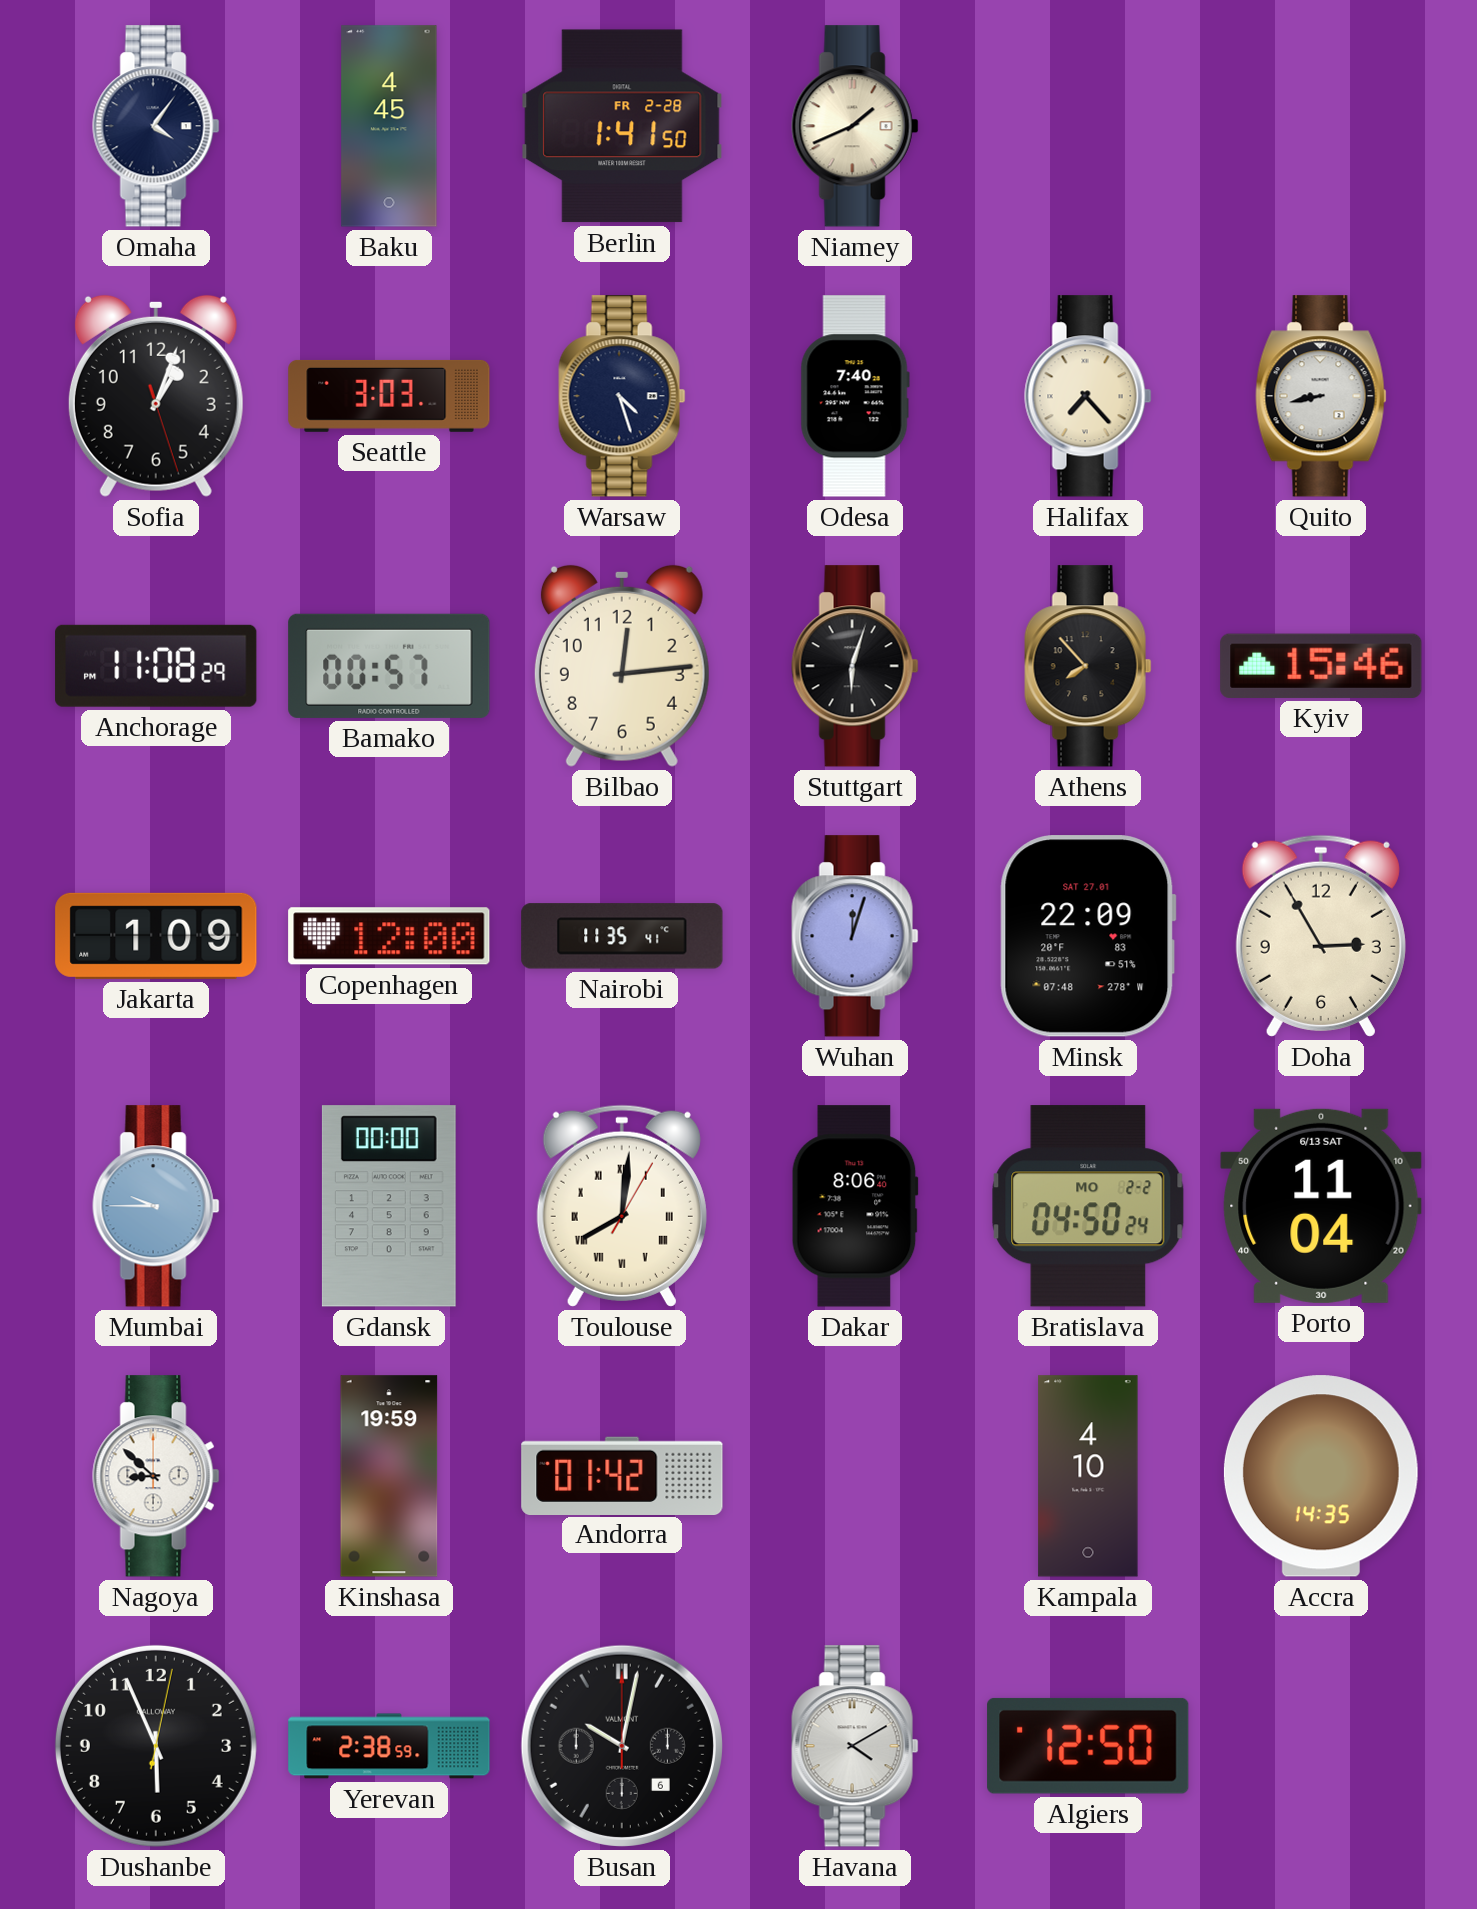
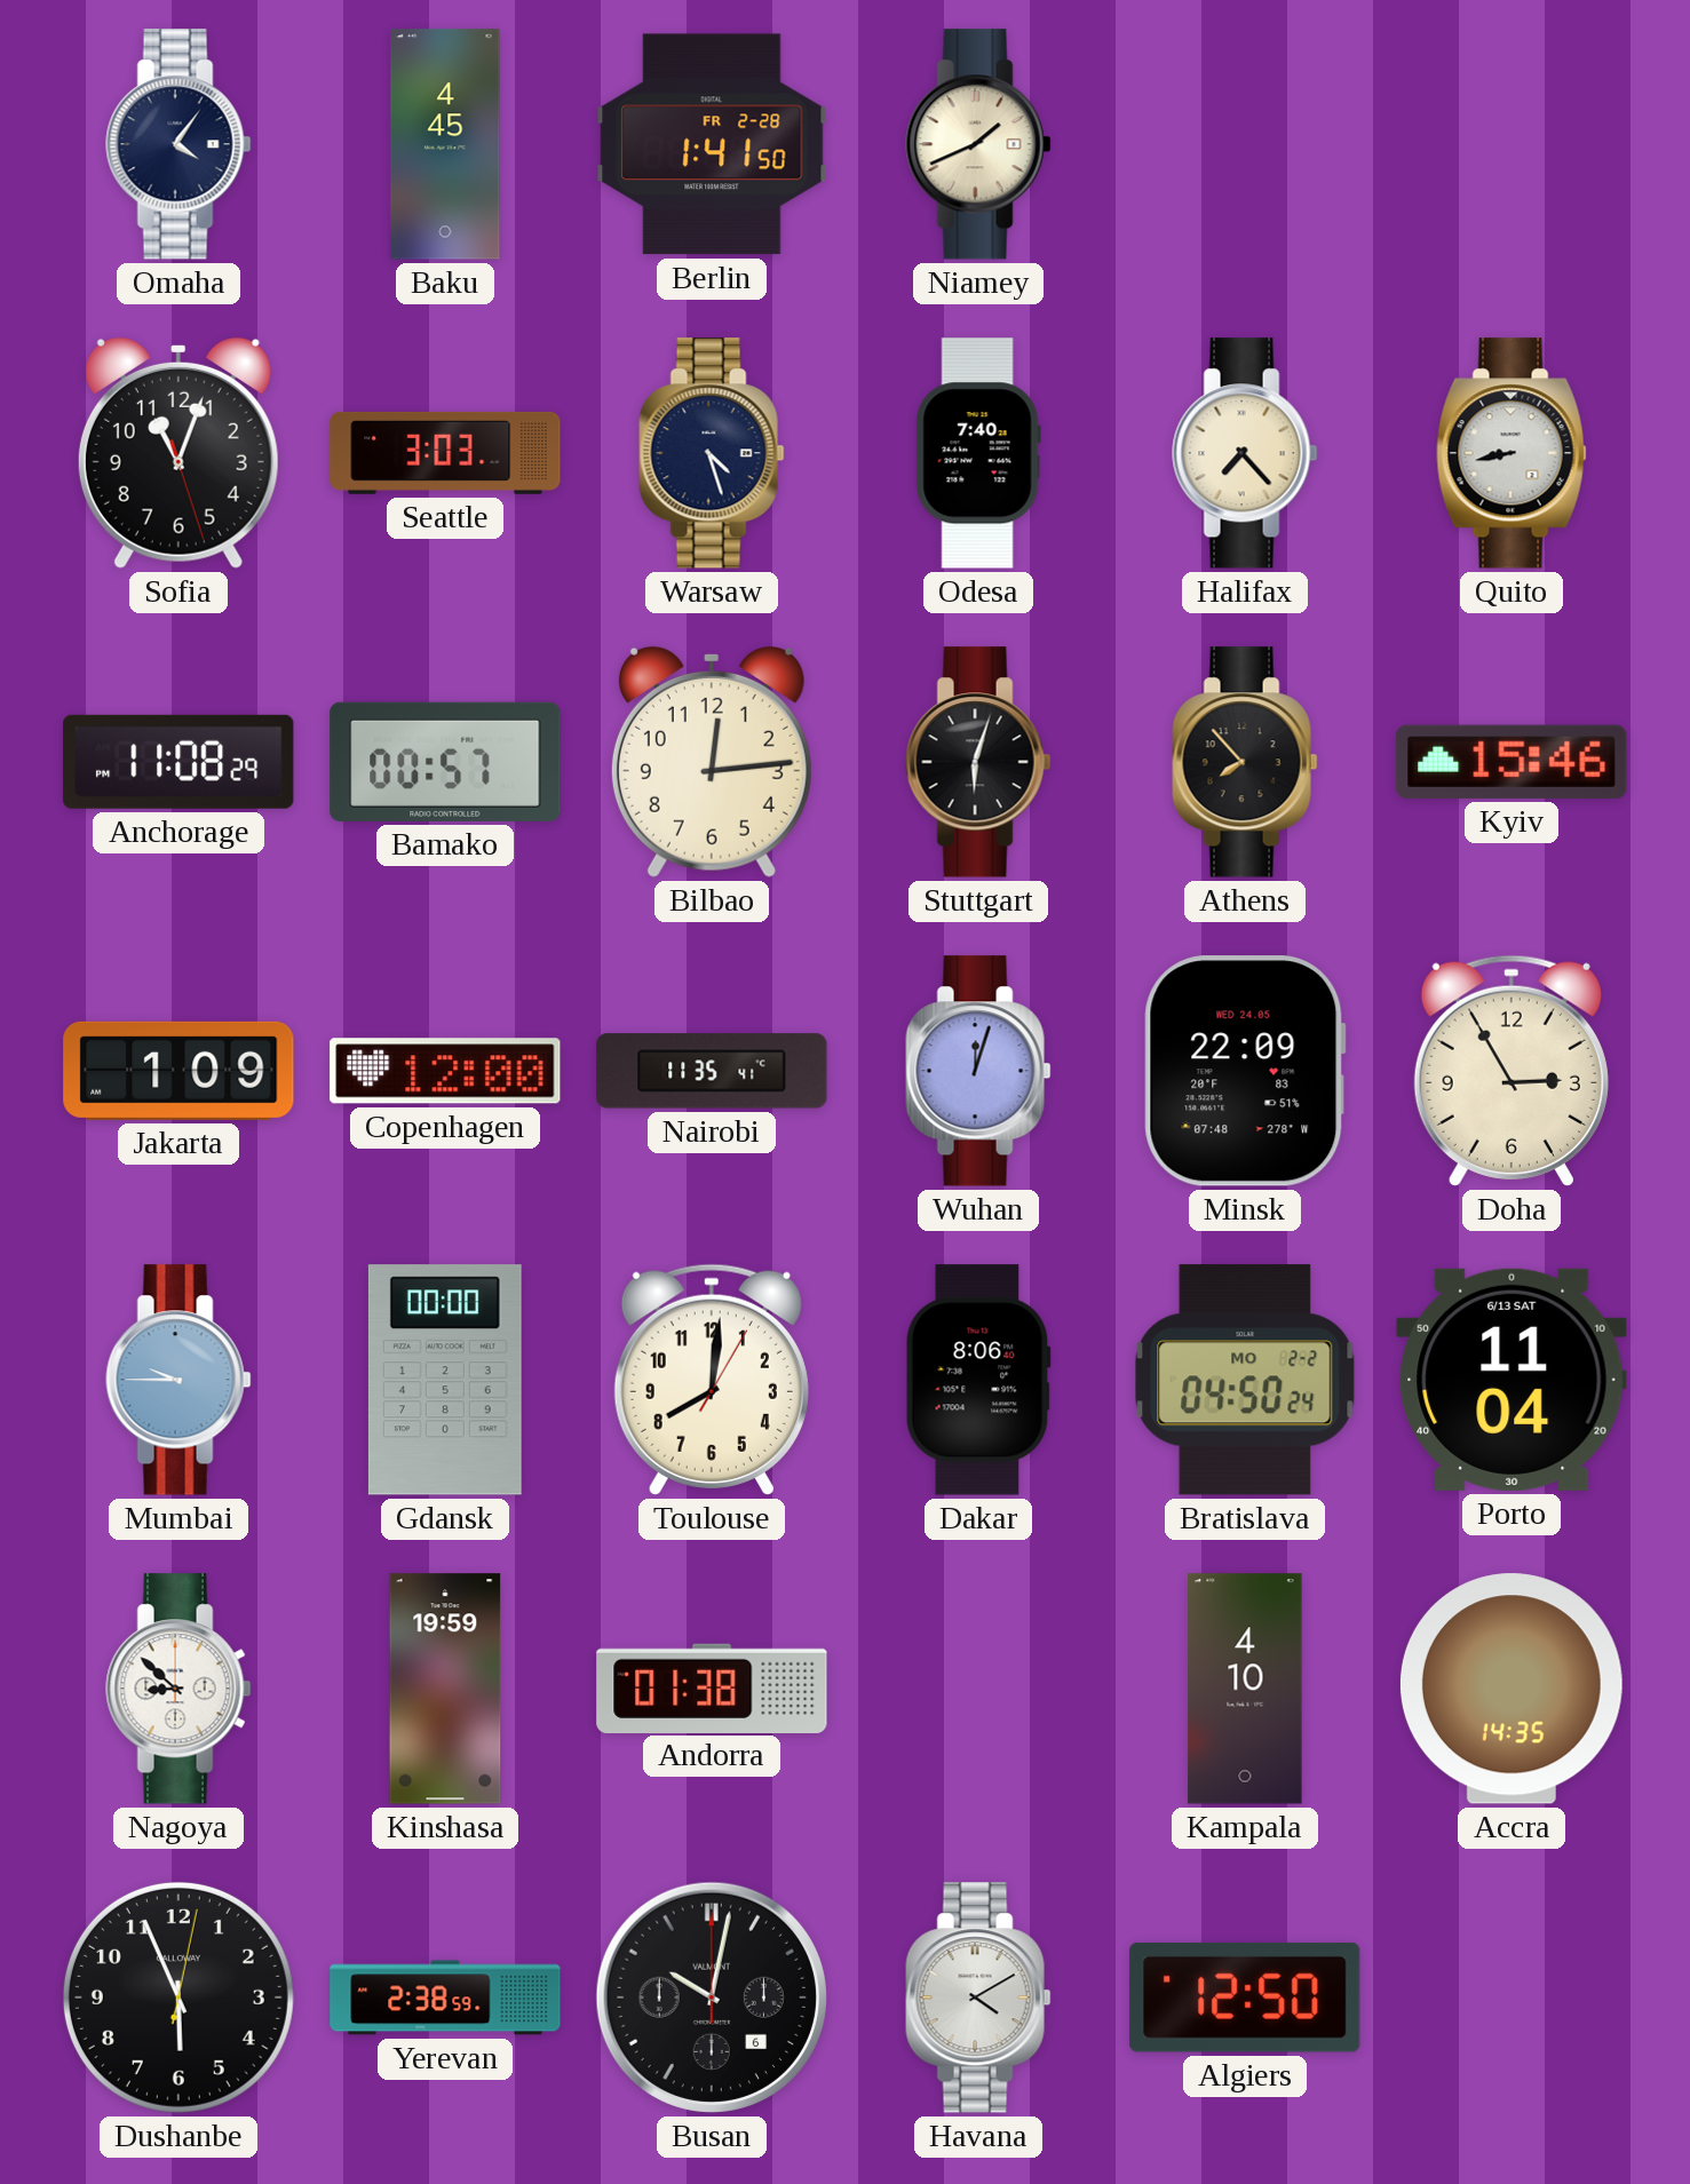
Sofia: 1:03 -> 11:03
Minsk date: SAT 27.01 -> WED 24.05
Toulouse numerals: Roman -> Arabic
Andorra: 01:42 -> 01:38
